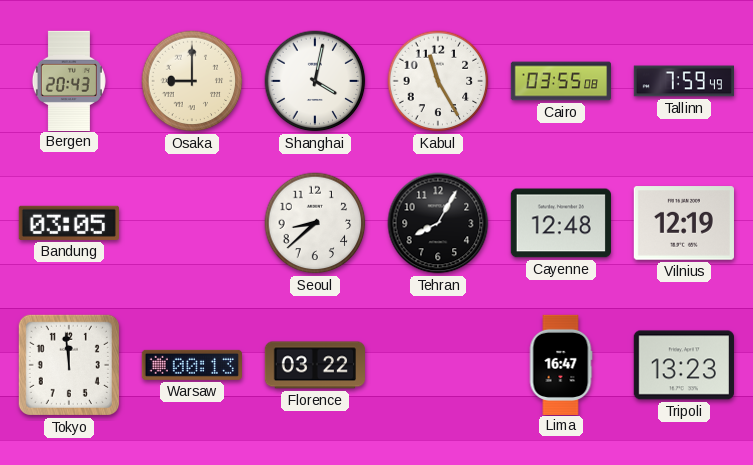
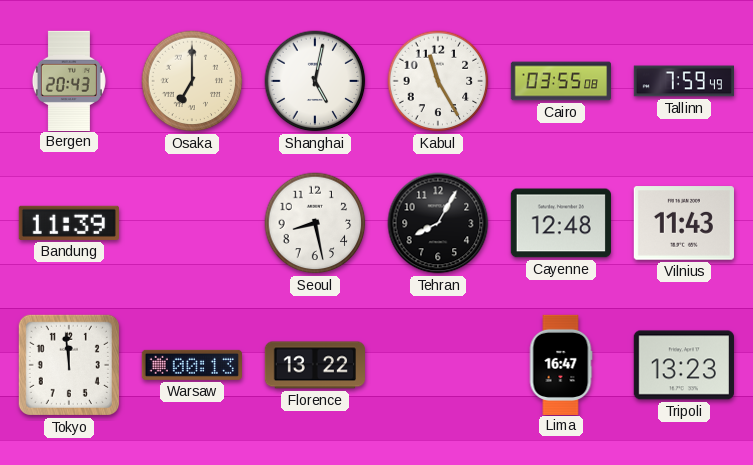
Osaka: 9:00 -> 7:00
Shanghai: 4:02 -> 5:02
Bandung: 03:05 -> 11:39
Seoul: 8:38 -> 8:28
Vilnius: 12:19 -> 11:43
Florence: 03:22 -> 13:22
